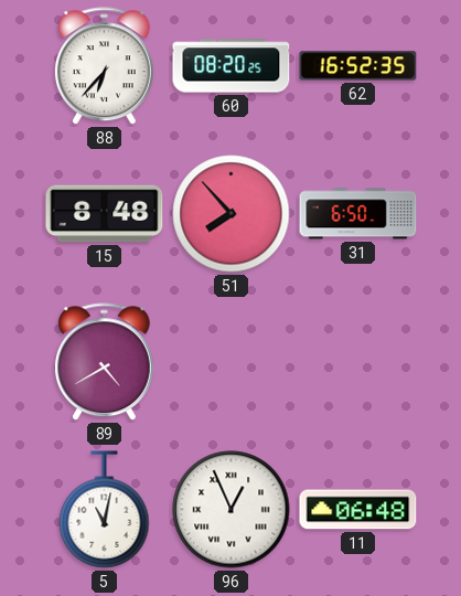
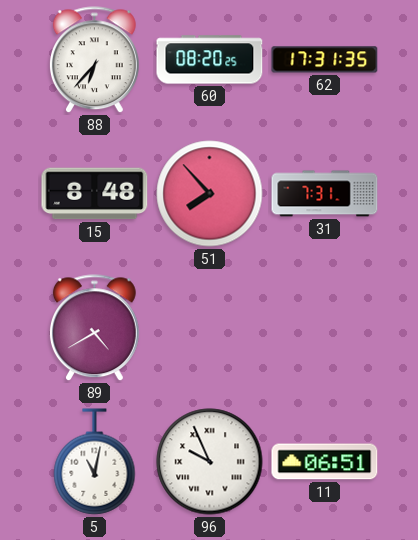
62: 16:52 -> 17:31
31: 6:50 -> 7:31
96: 12:56 -> 9:56
11: 06:48 -> 06:51
